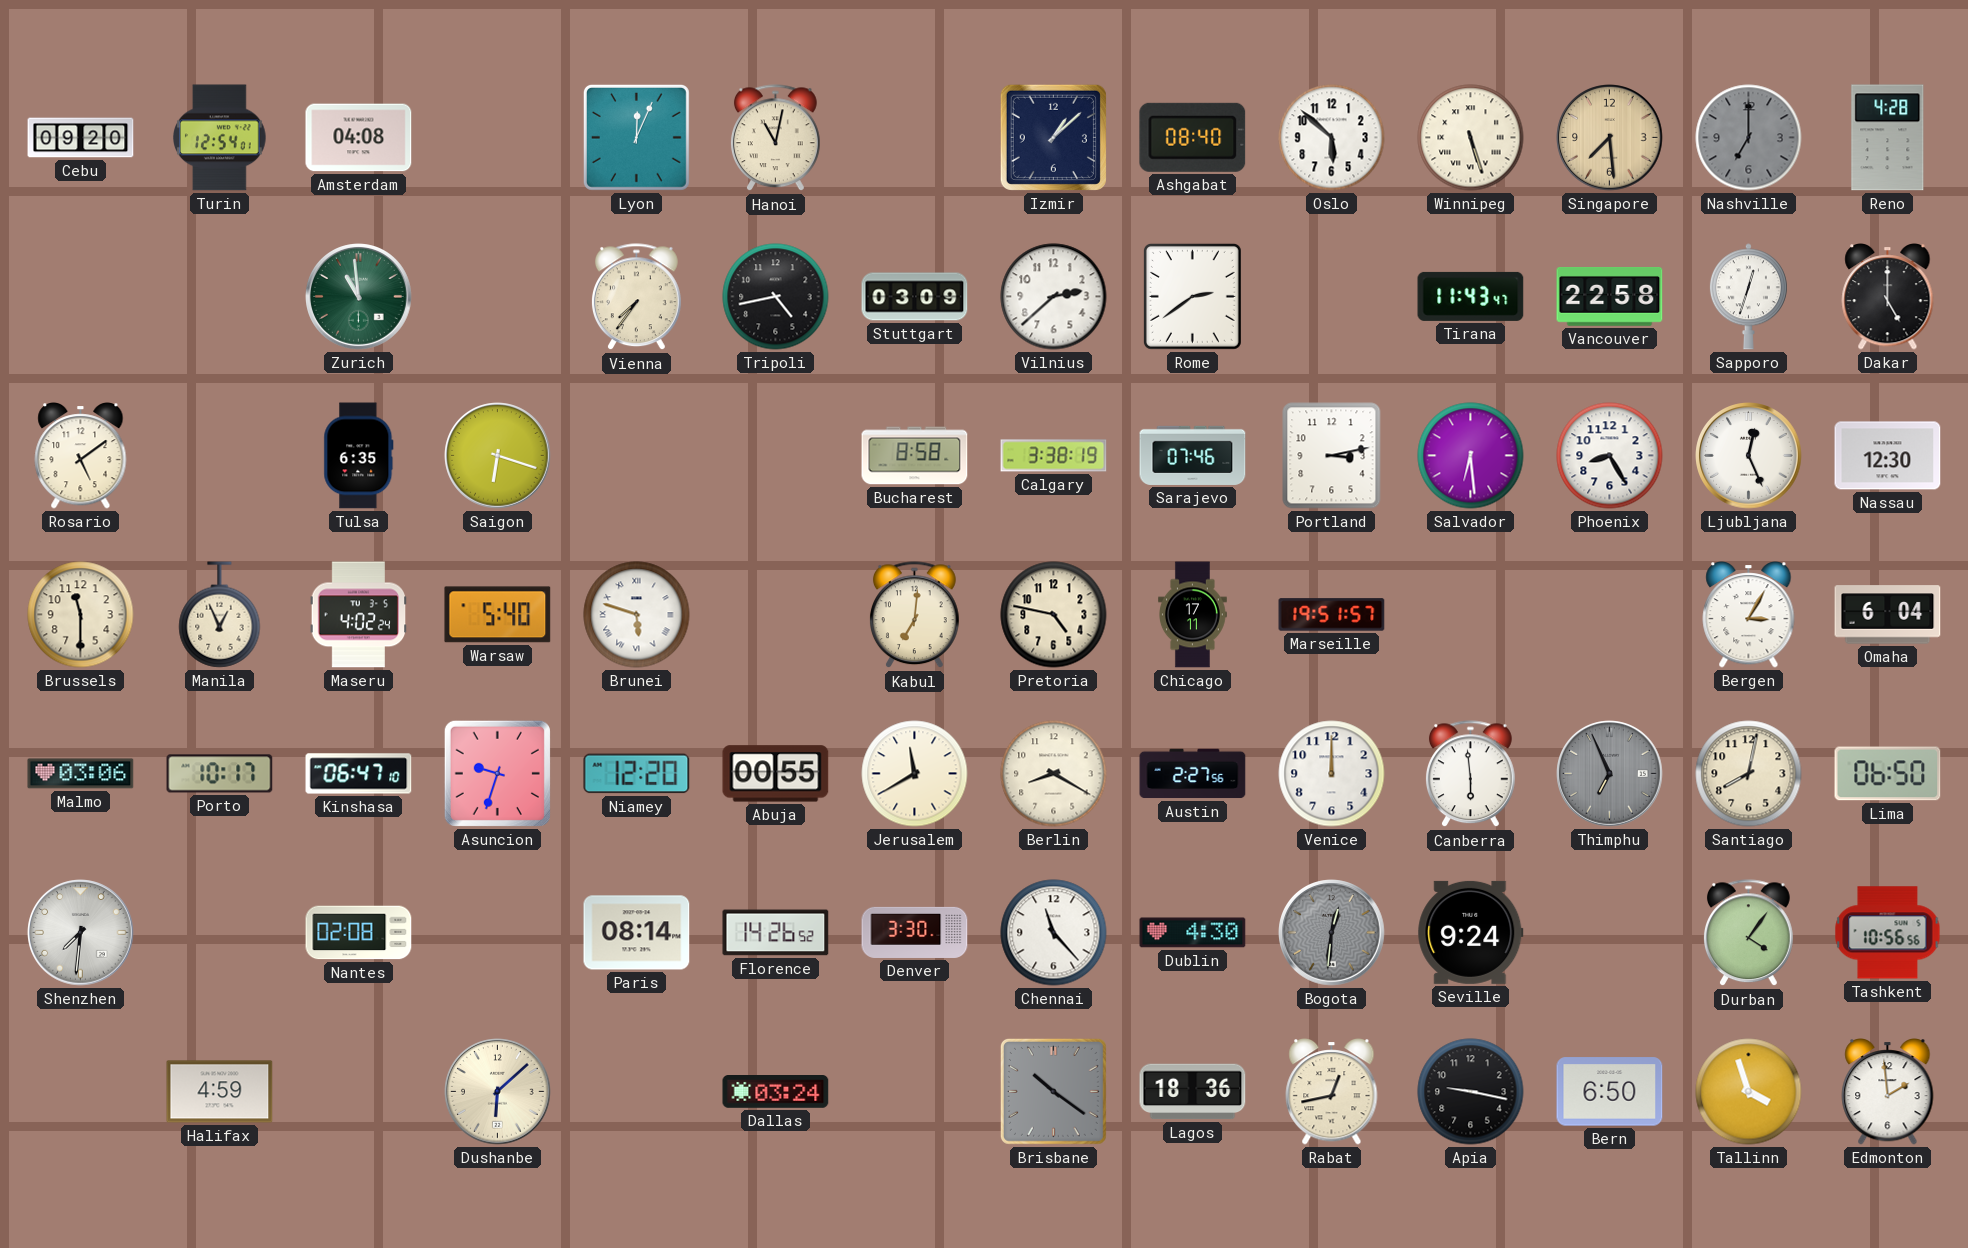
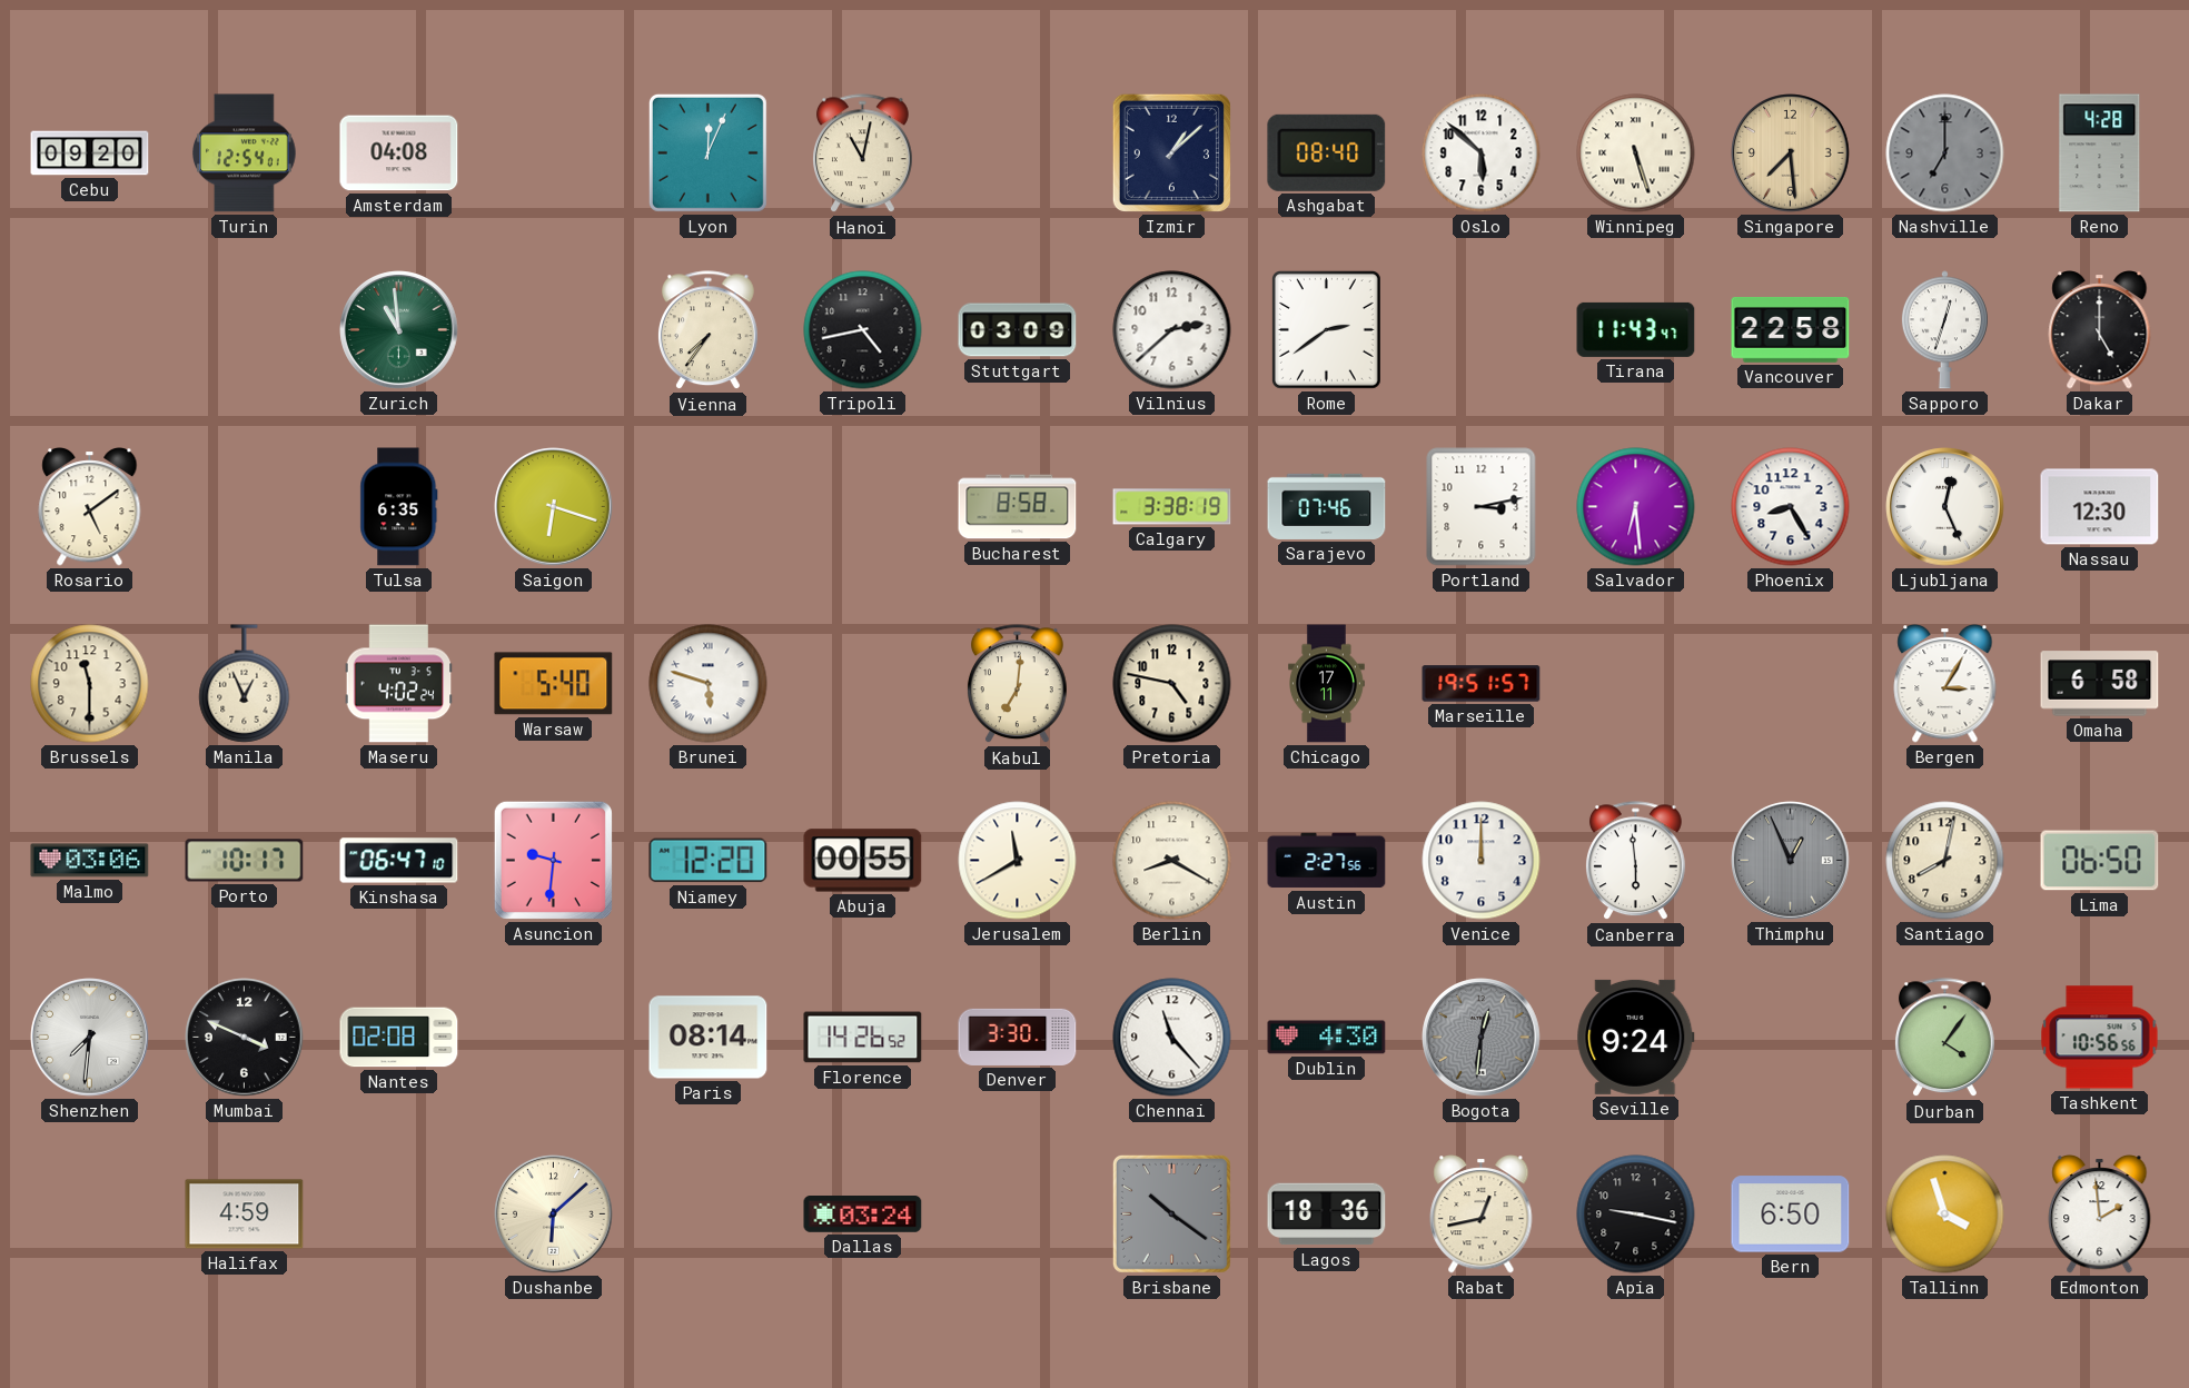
Omaha: 6:04 -> 6:58
Asuncion: 9:33 -> 9:31
Thimphu: 6:56 -> 12:56
Mumbai: none -> 3:49
